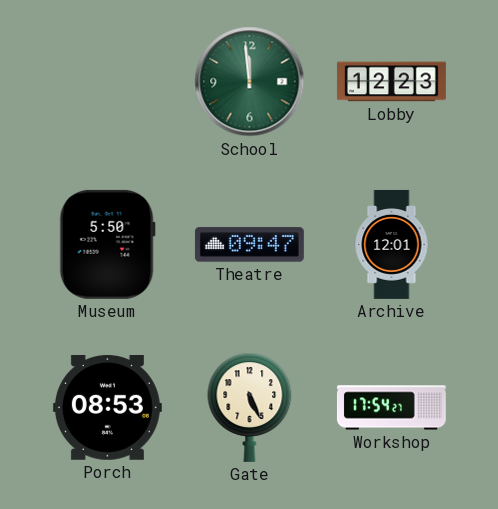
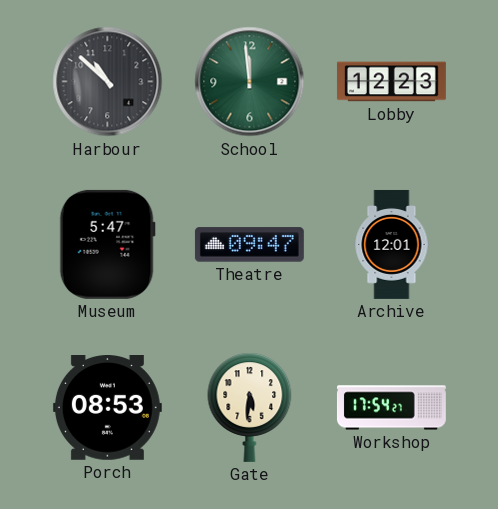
Harbour: none -> 10:52
Museum: 5:50 -> 5:47
Gate: 5:26 -> 5:31
